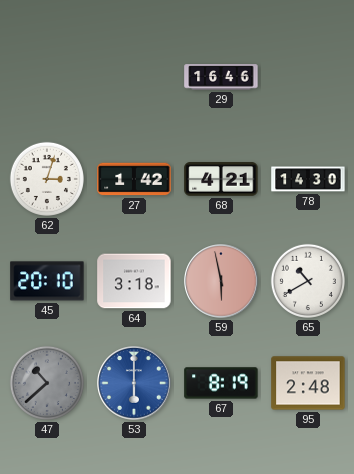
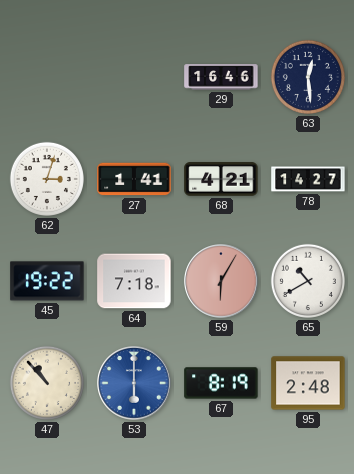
63: none -> 12:29
27: 1:42 -> 1:41
78: 14:30 -> 14:27
45: 20:10 -> 19:22
64: 3:18 -> 7:18
59: 5:58 -> 6:05
47: 10:38 -> 10:53
47 dial: grey -> cream
